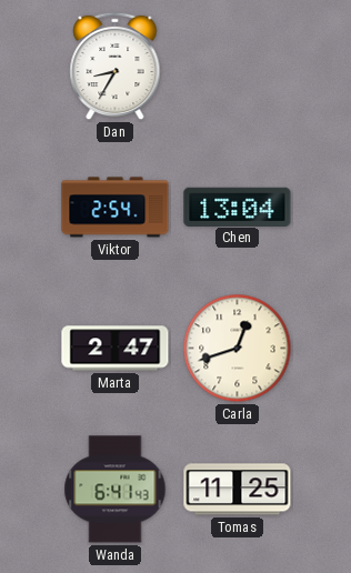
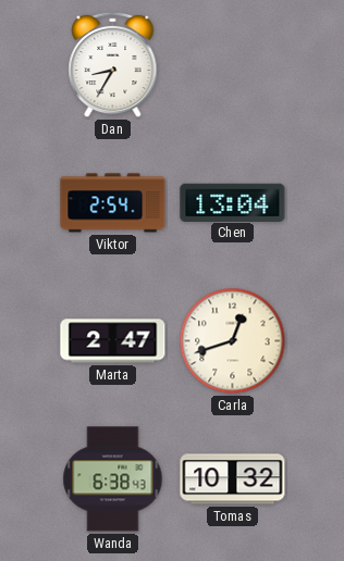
Wanda: 6:41 -> 6:38
Tomas: 11:25 -> 10:32
